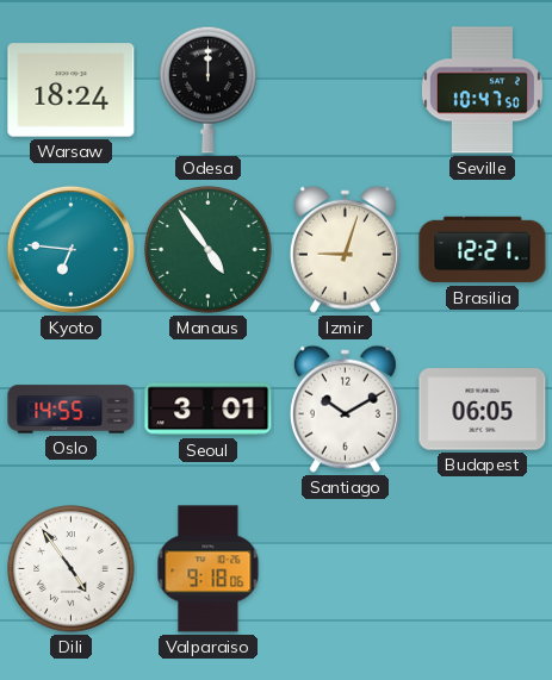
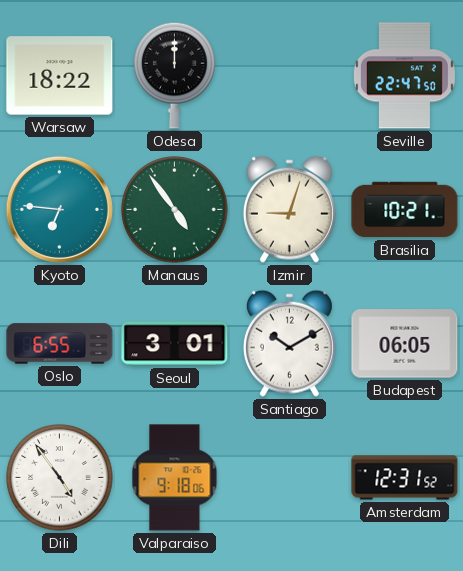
Warsaw: 18:24 -> 18:22
Seville: 10:47 -> 22:47
Brasilia: 12:21 -> 10:21
Oslo: 14:55 -> 6:55
Amsterdam: none -> 12:31
